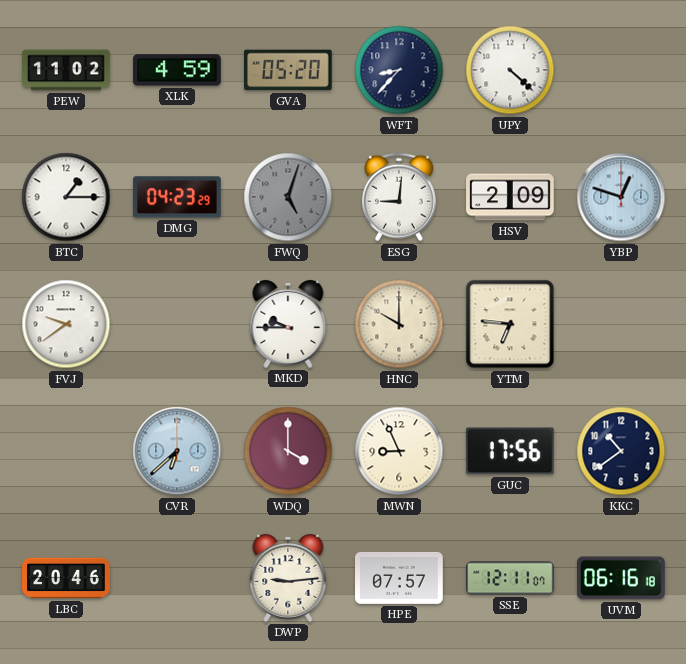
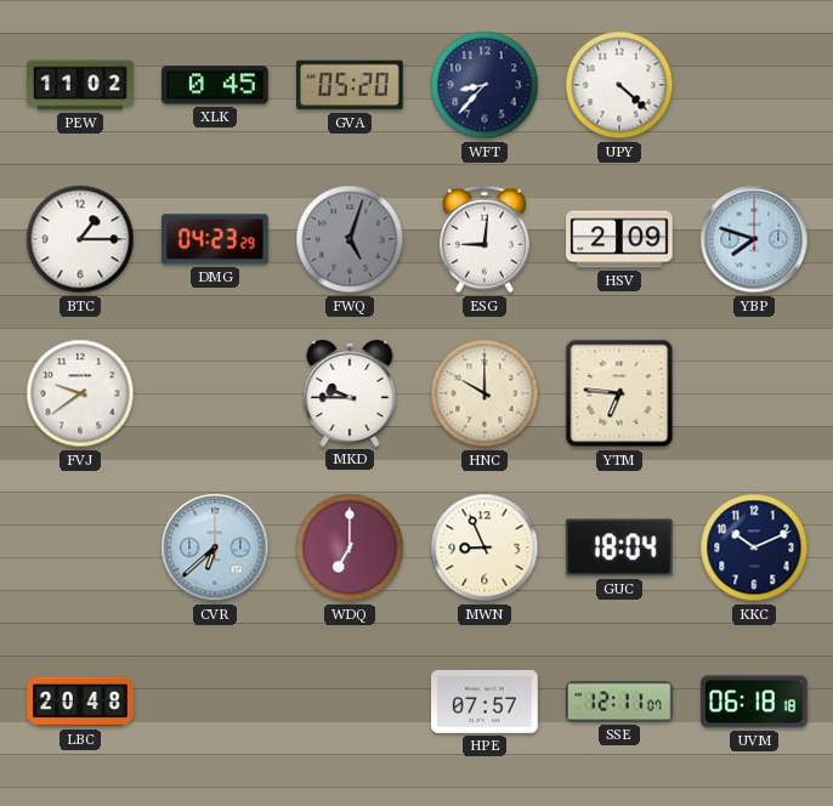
XLK: 4:59 -> 0:45
YBP: 12:48 -> 7:48
WDQ: 4:00 -> 7:00
GUC: 17:56 -> 18:04
KKC: 10:39 -> 10:11
LBC: 20:46 -> 20:48
DWP: 9:14 -> none
UVM: 06:16 -> 06:18
